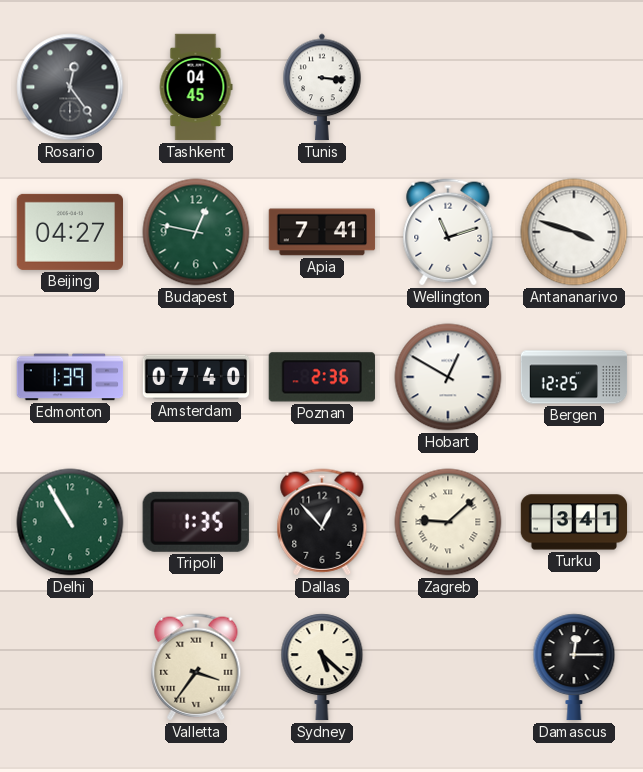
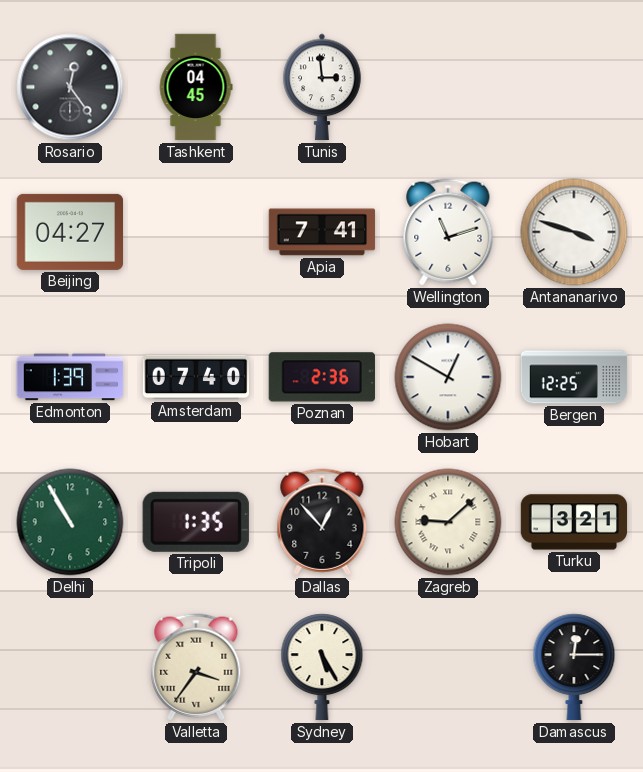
Tunis: 3:16 -> 2:59
Budapest: 12:47 -> none
Turku: 3:41 -> 3:21
Sydney: 5:22 -> 5:25
